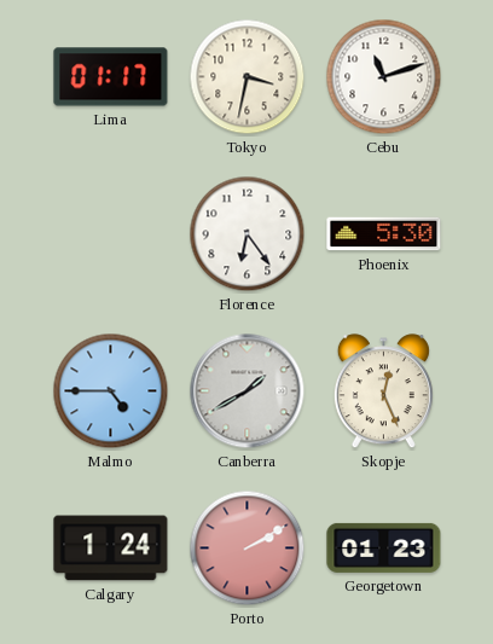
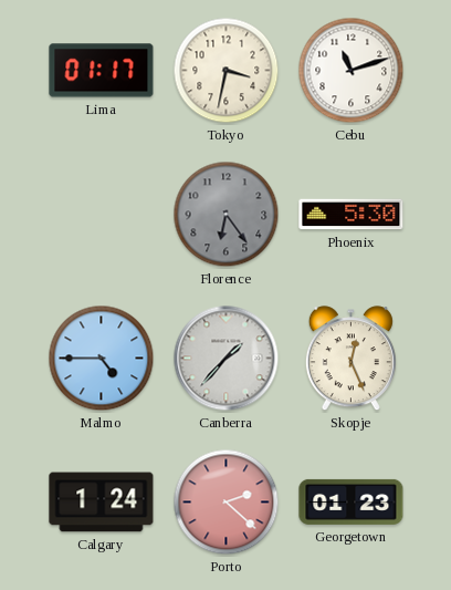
Florence dial: white -> grey
Canberra: 1:40 -> 1:37
Porto: 2:10 -> 2:22
